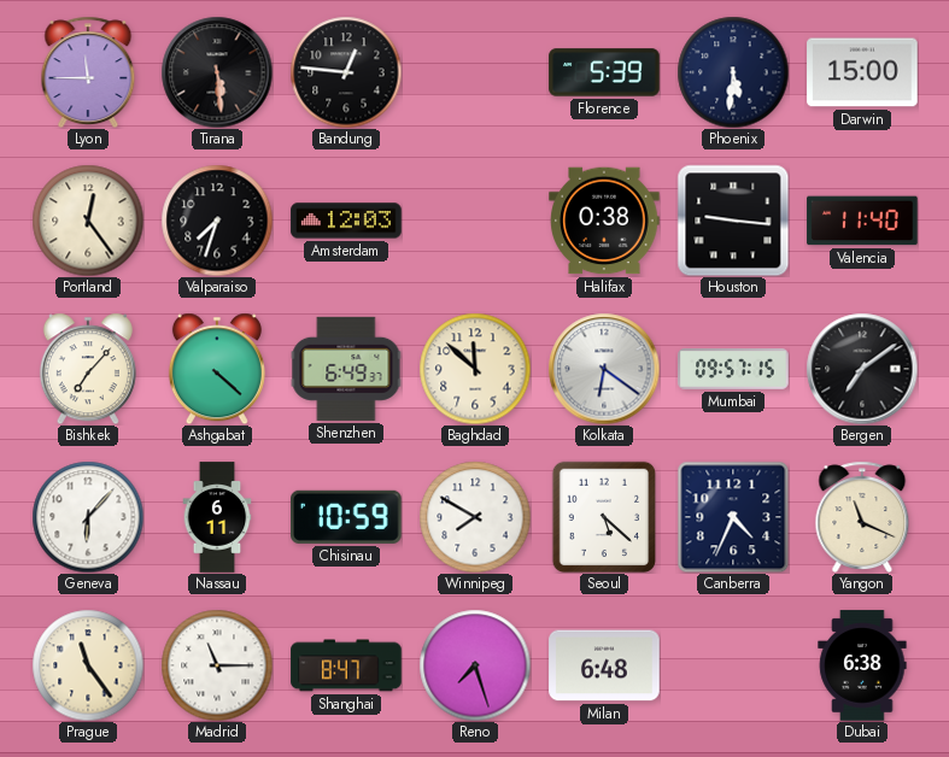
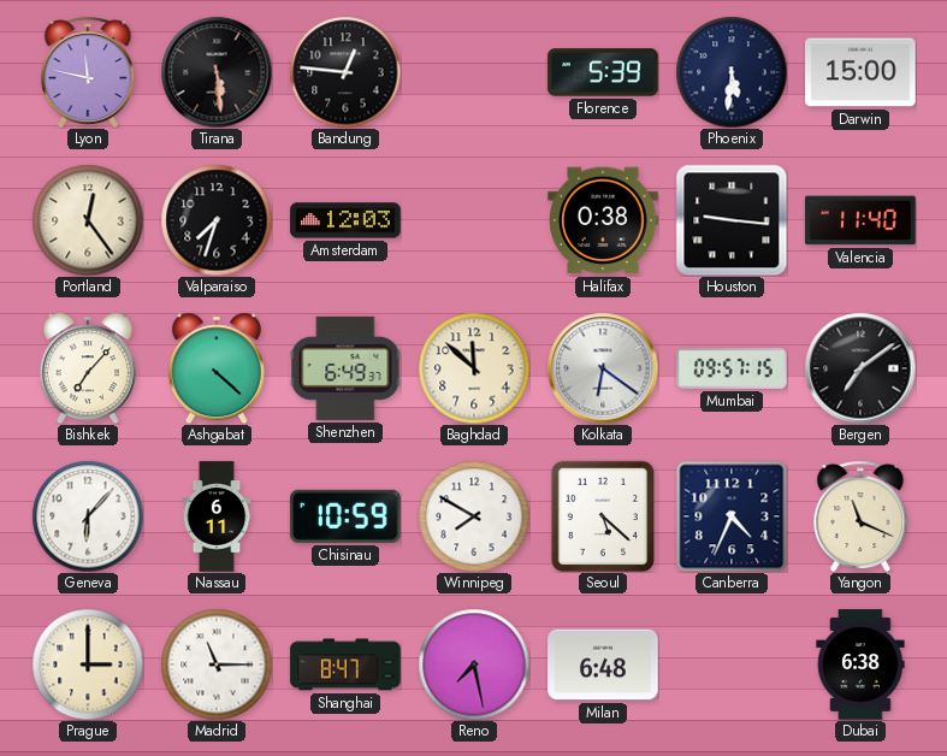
Lyon: 11:45 -> 11:47
Prague: 11:24 -> 3:00
Reno: 7:27 -> 7:28
